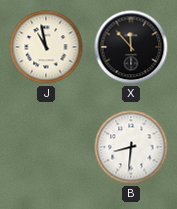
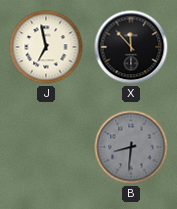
J: 10:58 -> 6:58
B dial: white -> grey
